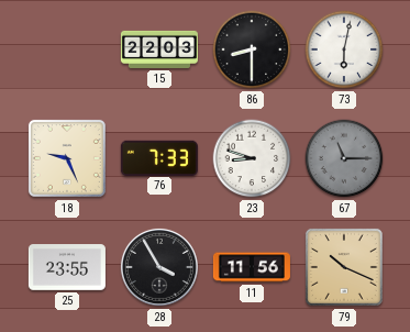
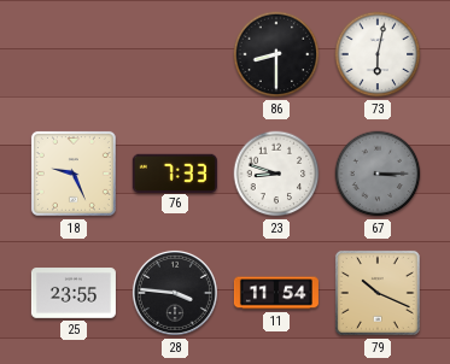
15: 22:03 -> none
67: 11:15 -> 3:15
28: 3:55 -> 3:46
11: 11:56 -> 11:54
